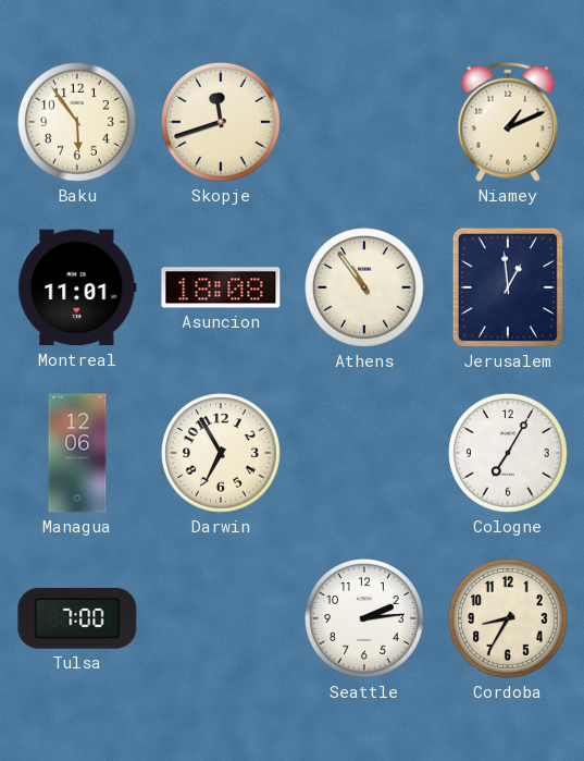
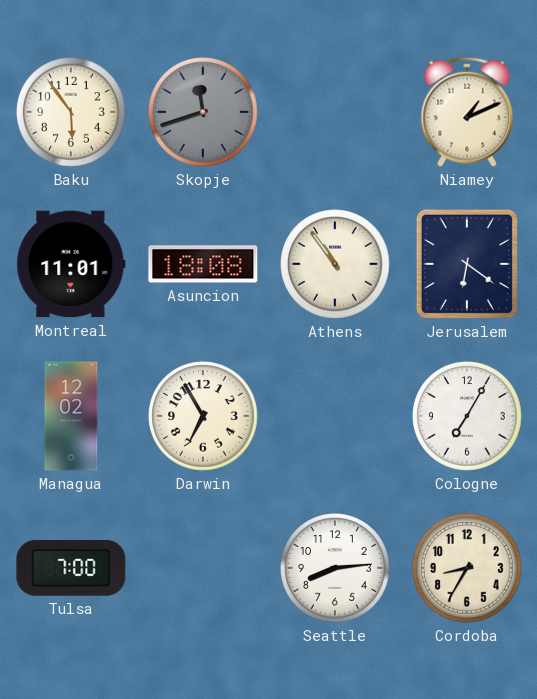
Skopje dial: cream -> grey
Jerusalem: 12:59 -> 6:21
Managua: 12:06 -> 12:02
Seattle: 2:14 -> 8:14
